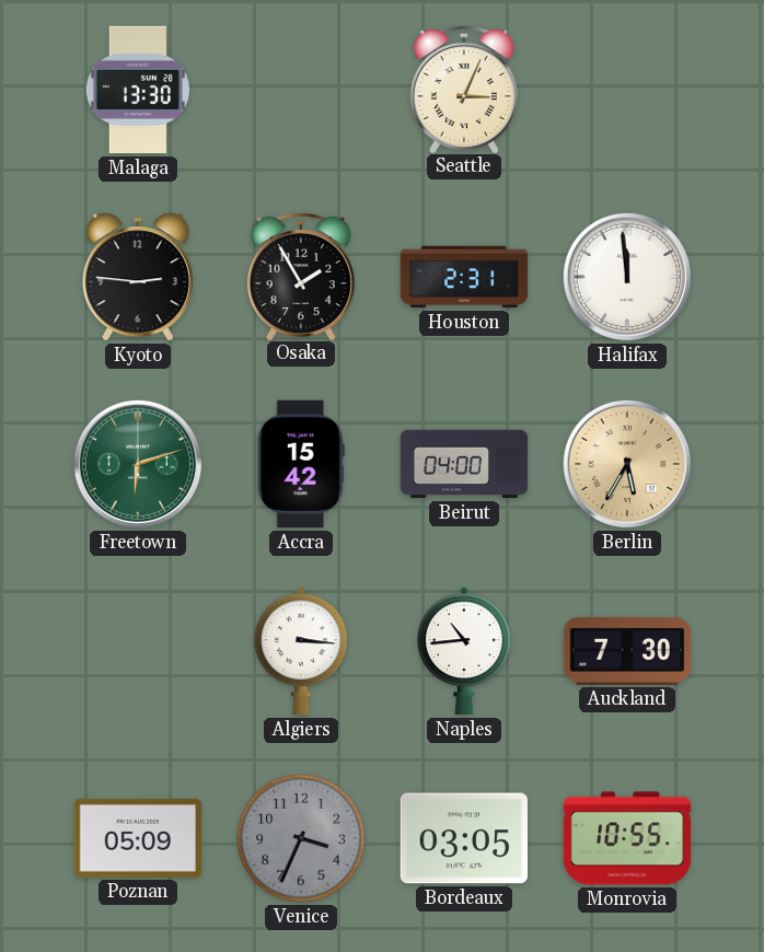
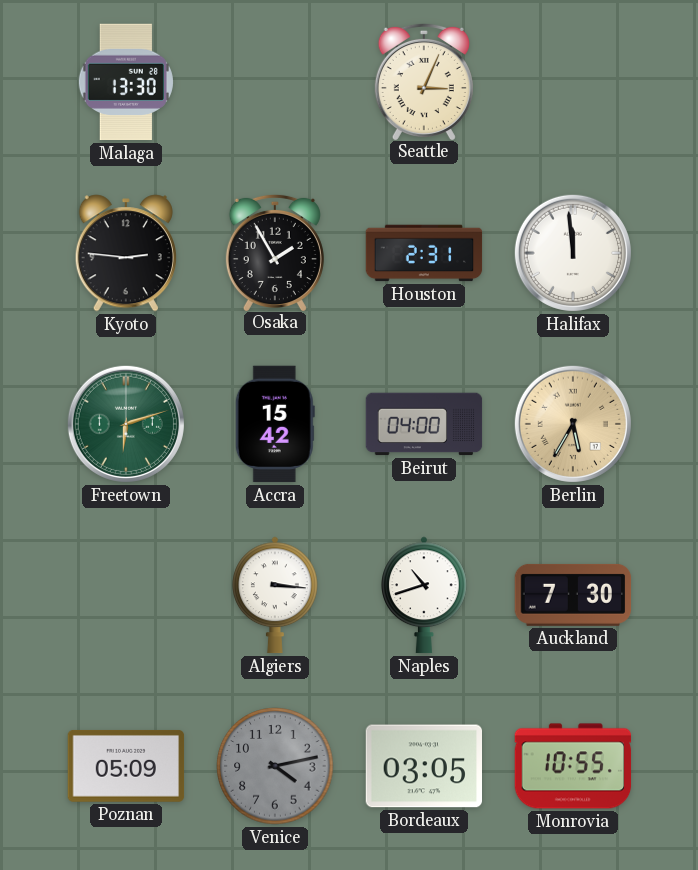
Naples: 10:44 -> 10:42
Venice: 3:34 -> 4:13
